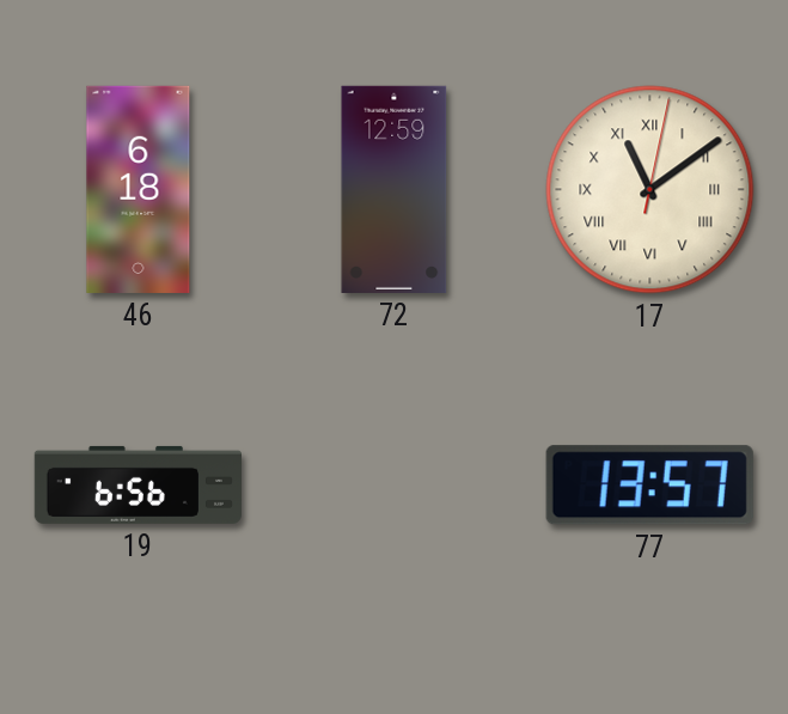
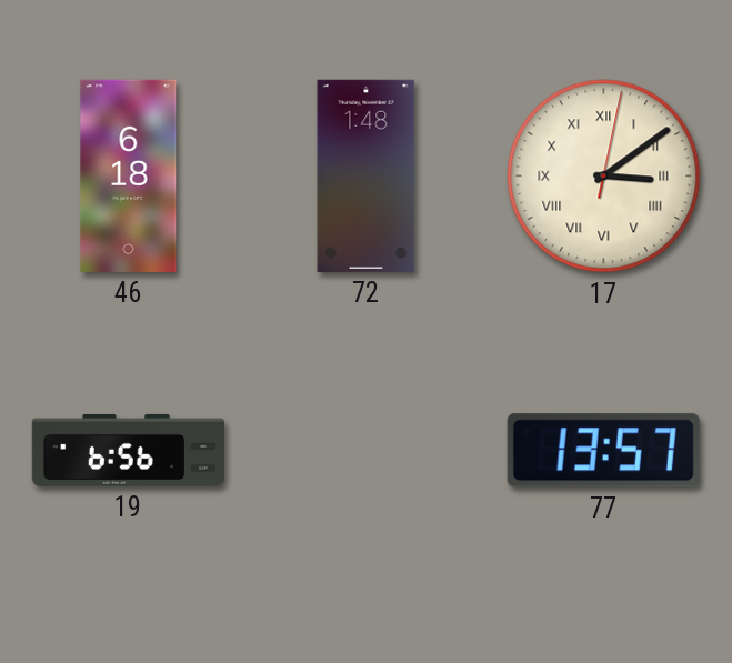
72: 12:59 -> 1:48
17: 11:09 -> 3:09
